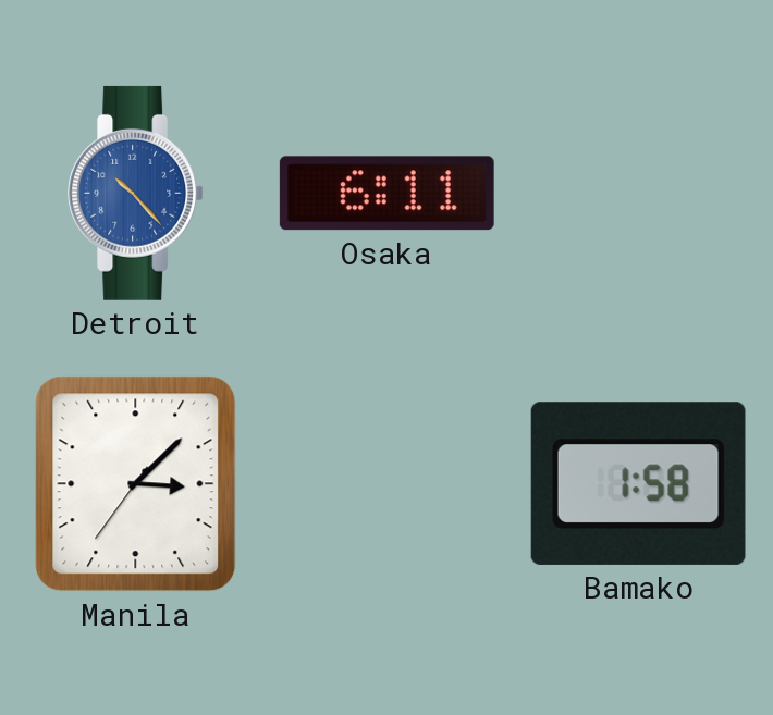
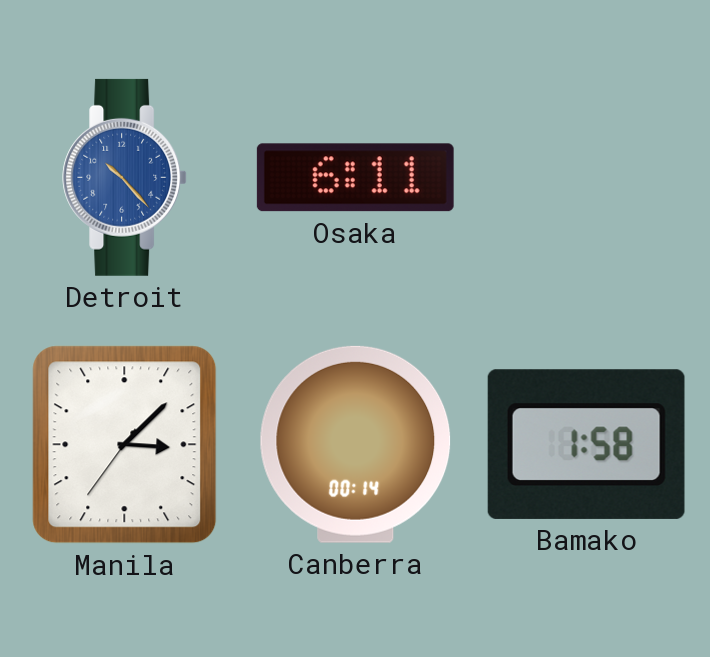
Canberra: none -> 00:14
